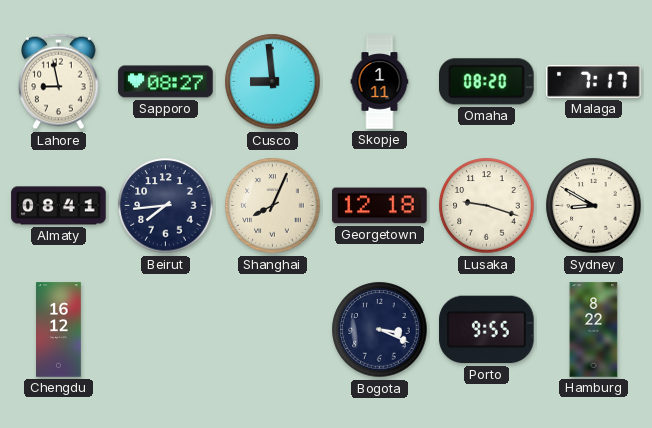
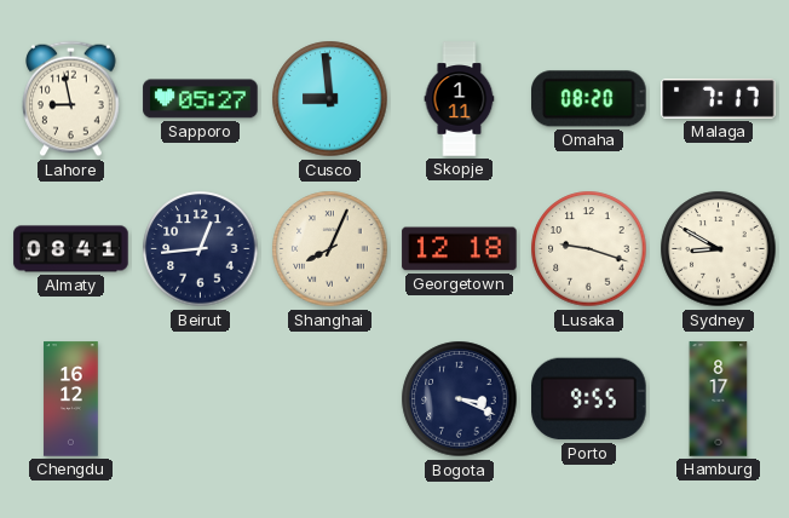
Sapporo: 08:27 -> 05:27
Beirut: 7:44 -> 12:44
Hamburg: 8:22 -> 8:17
